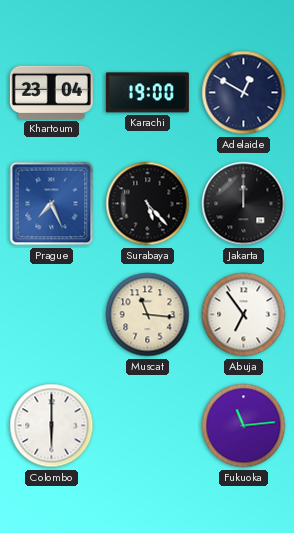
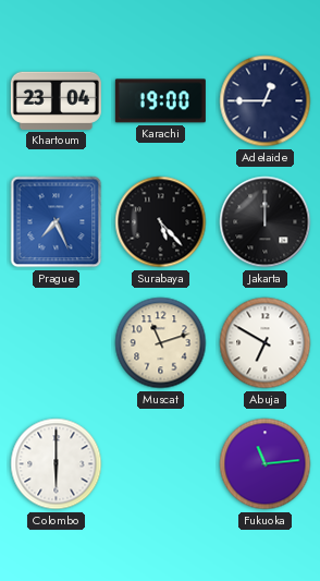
Adelaide: 12:50 -> 12:45
Muscat: 11:16 -> 11:12
Abuja: 6:54 -> 6:50
